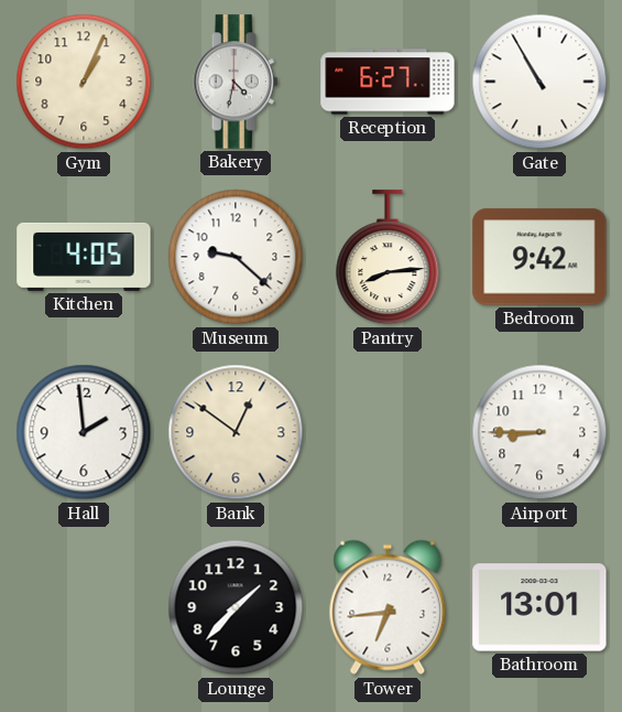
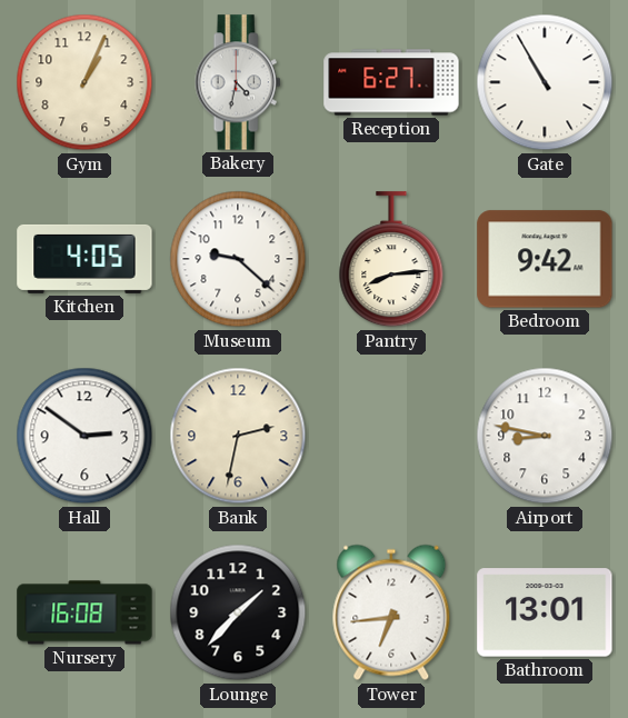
Hall: 1:59 -> 2:51
Bank: 12:51 -> 2:32
Airport: 8:45 -> 8:47
Nursery: none -> 16:08
